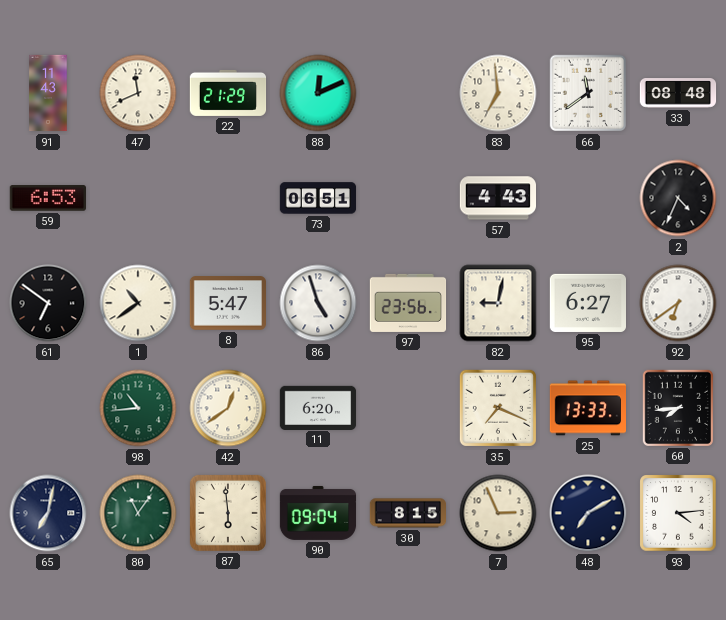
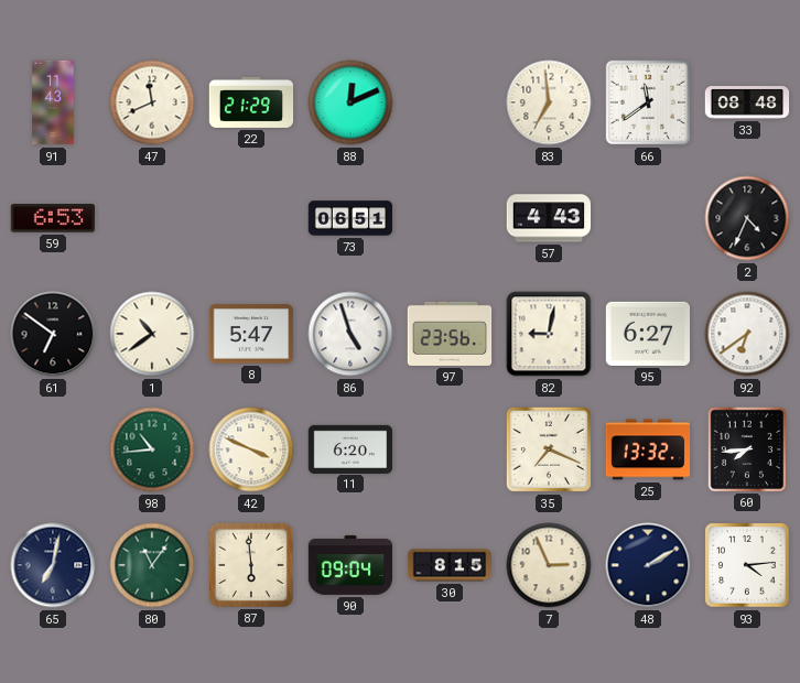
42: 12:39 -> 3:49
25: 13:33 -> 13:32
48: 7:10 -> 2:10
